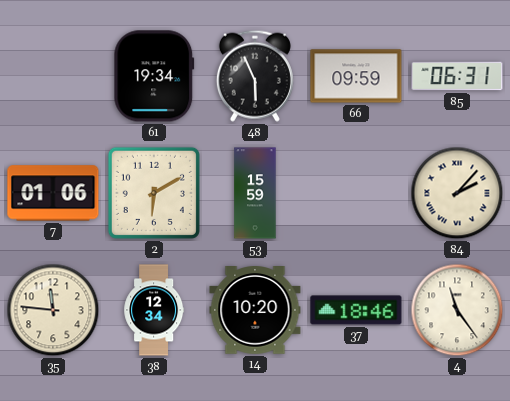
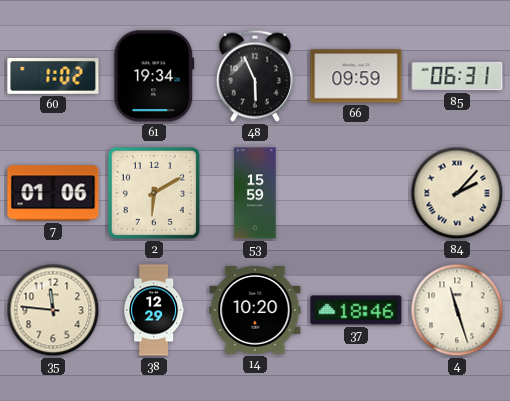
60: none -> 1:02
38: 12:34 -> 12:29
4: 11:24 -> 11:27
